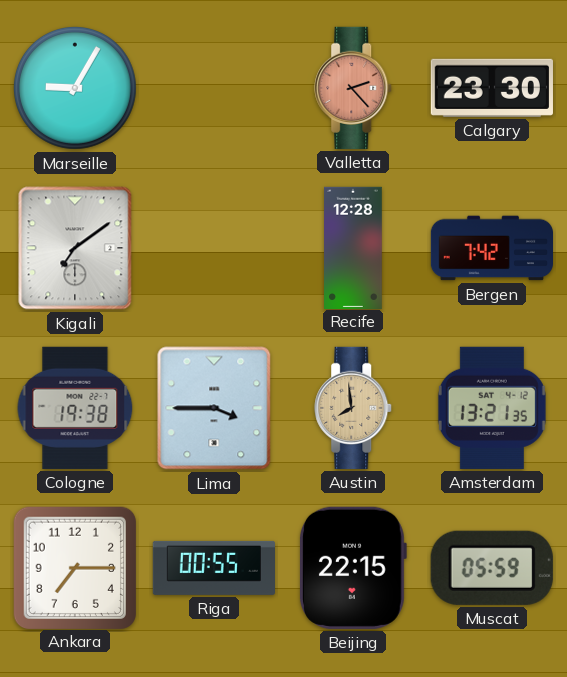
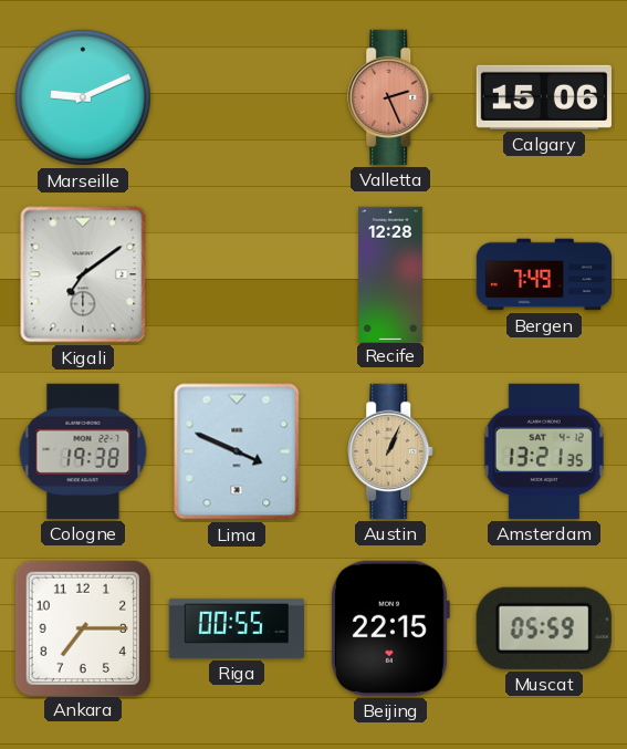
Marseille: 9:05 -> 9:11
Valletta: 2:23 -> 2:26
Calgary: 23:30 -> 15:06
Bergen: 7:42 -> 7:49
Lima: 3:45 -> 3:49
Austin: 7:59 -> 1:04
